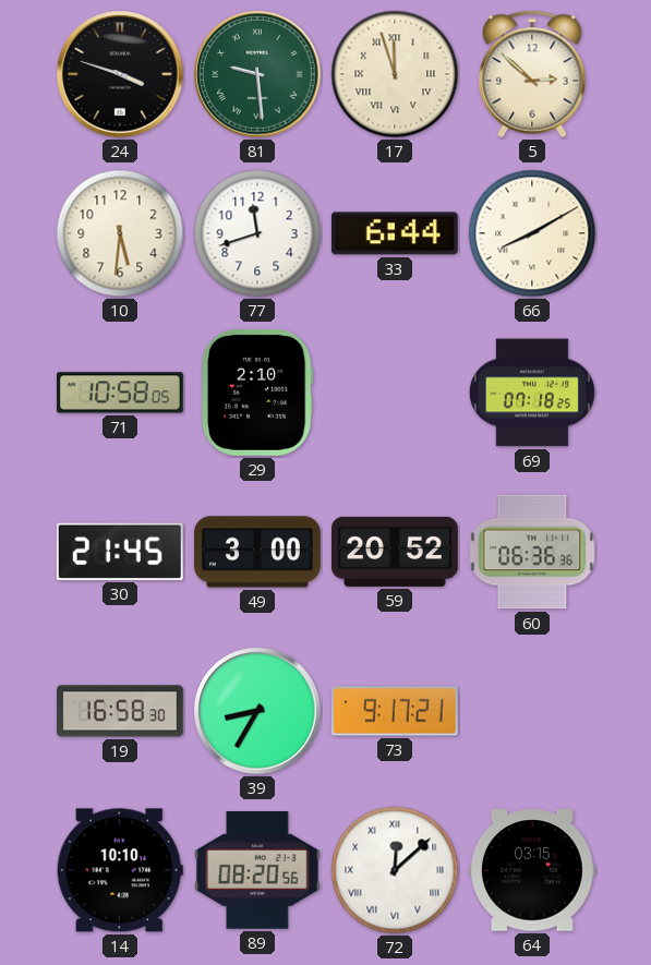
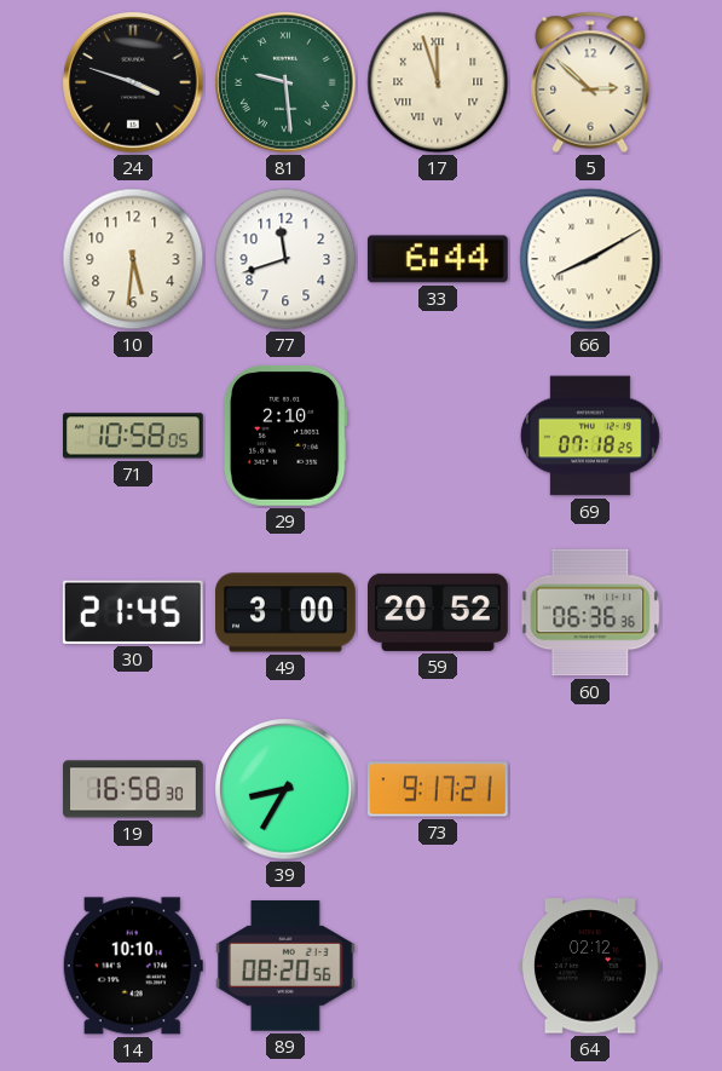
72: 12:08 -> none
64: 03:15 -> 02:12
